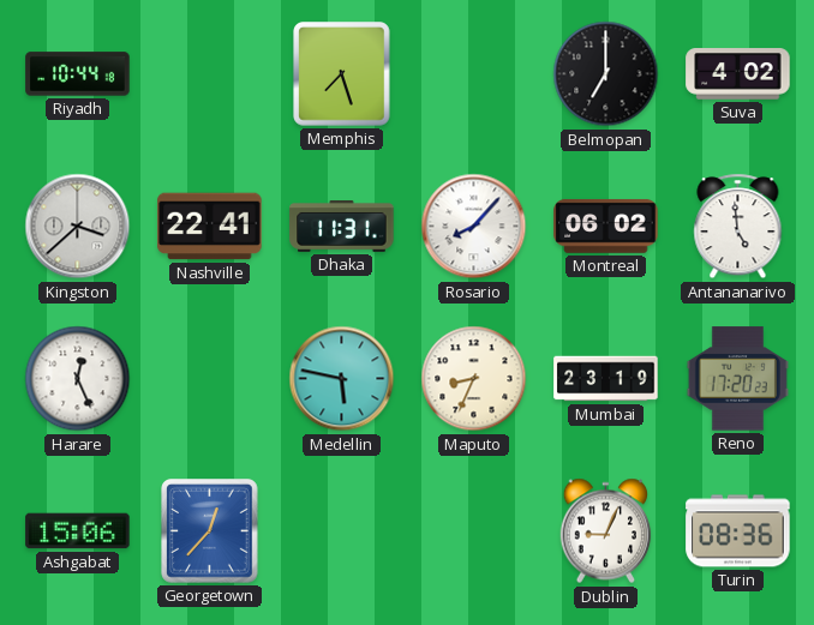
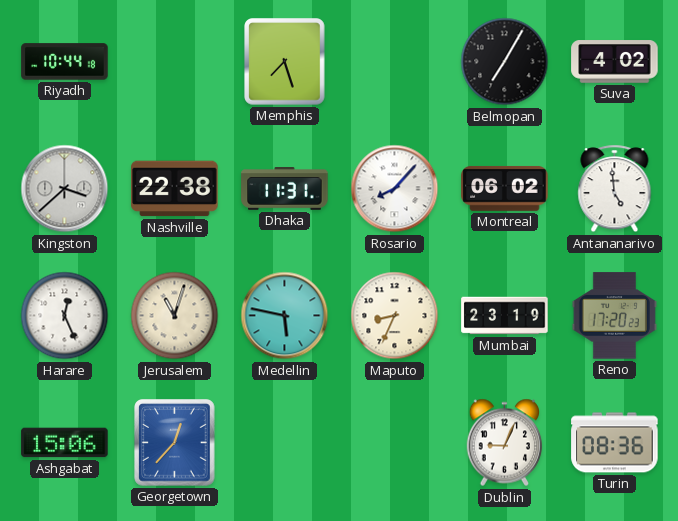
Belmopan: 7:00 -> 7:05
Nashville: 22:41 -> 22:38
Jerusalem: none -> 11:03
